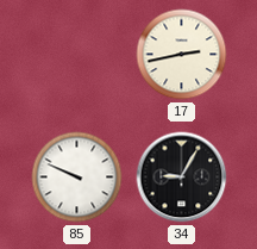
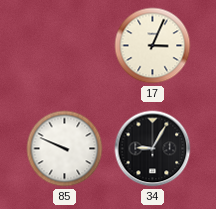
17: 2:43 -> 3:04
